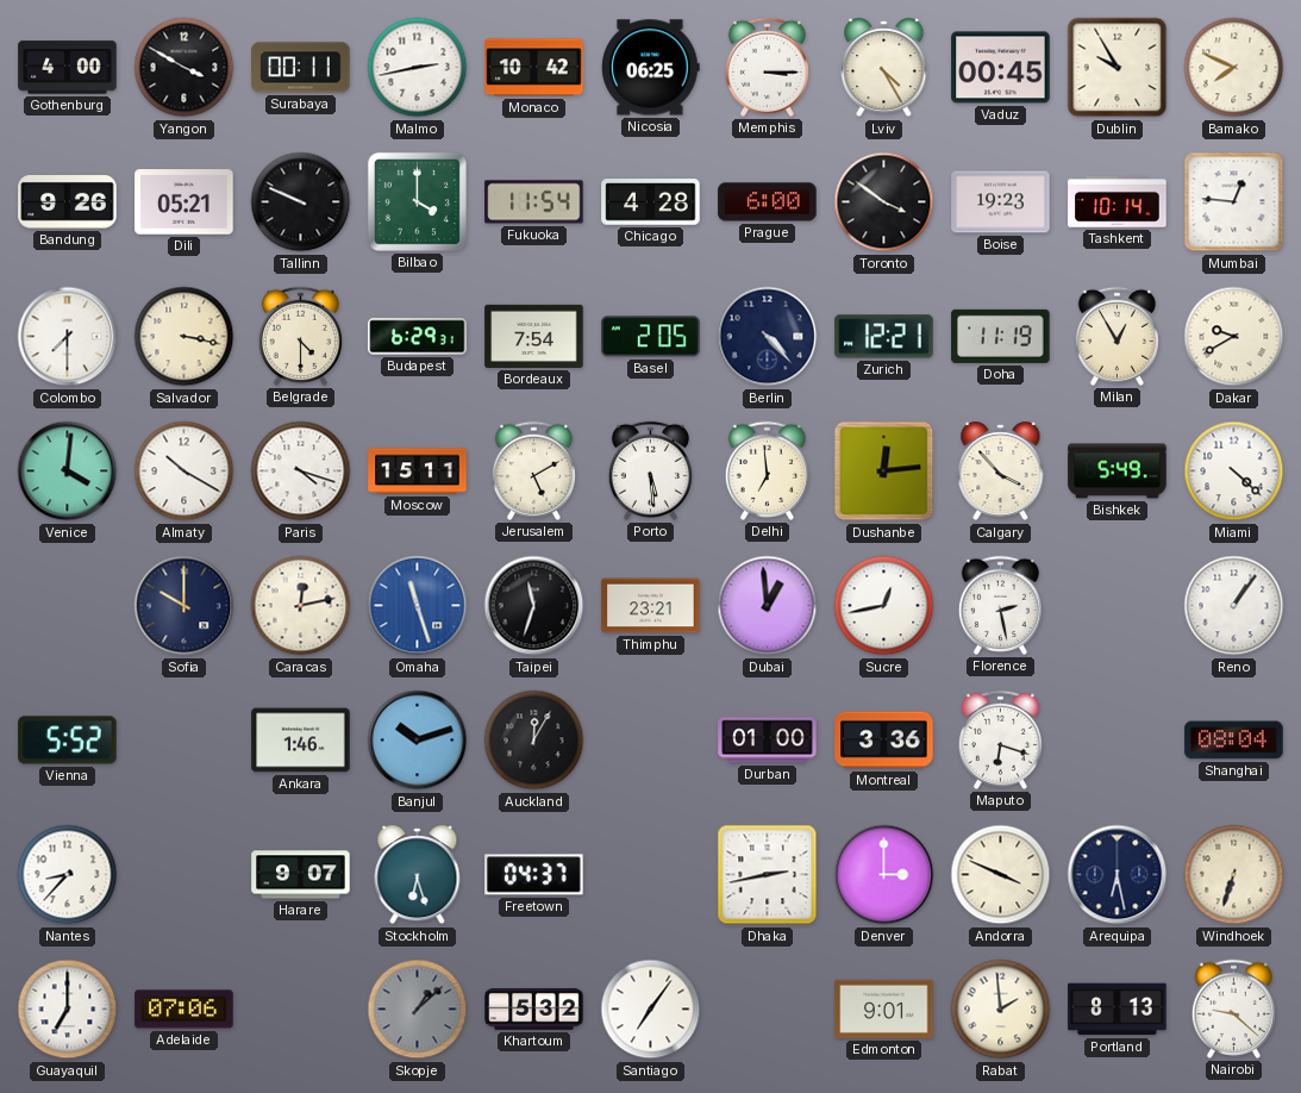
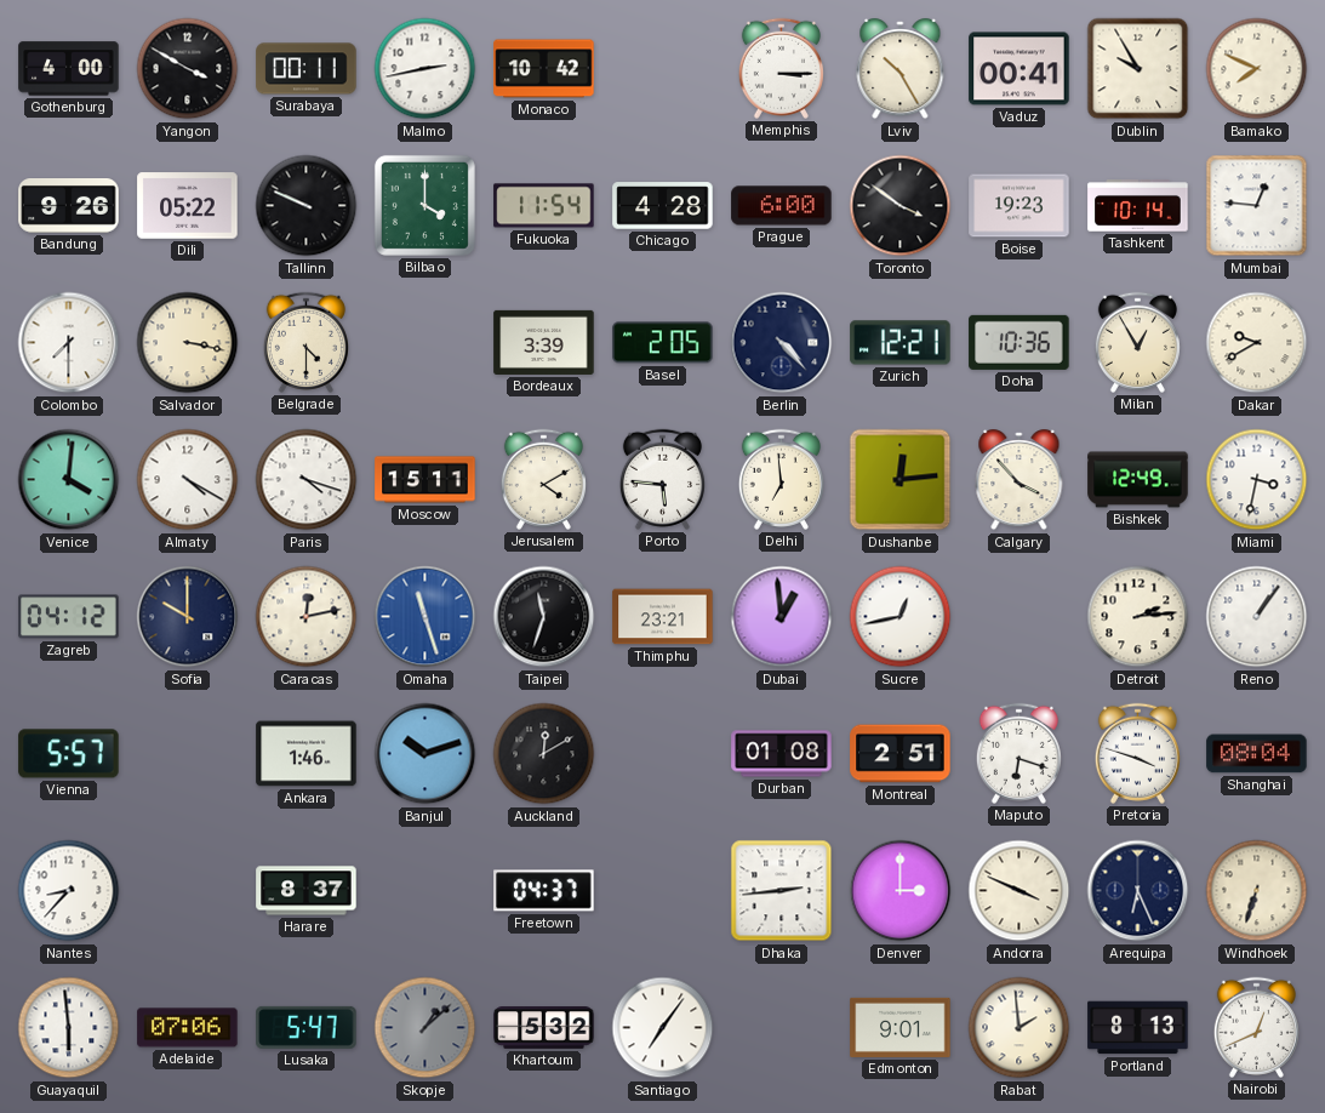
Nicosia: 06:25 -> none
Lviv: 4:25 -> 10:25
Vaduz: 00:45 -> 00:41
Dili: 05:21 -> 05:22
Budapest: 6:29 -> none
Bordeaux: 7:54 -> 3:39
Doha: 11:19 -> 10:36
Almaty: 10:20 -> 4:20
Jerusalem: 5:10 -> 4:10
Porto: 5:29 -> 5:46
Bishkek: 5:49 -> 12:49
Miami: 4:22 -> 3:32
Zagreb: none -> 04:12
Florence: 2:28 -> none
Detroit: none -> 2:14
Vienna: 5:52 -> 5:57
Auckland: 12:05 -> 12:10
Durban: 01:00 -> 01:08
Montreal: 3:36 -> 2:51
Pretoria: none -> 3:48
Harare: 9:07 -> 8:37
Stockholm: 6:27 -> none
Dhaka: 2:43 -> 2:44
Arequipa: 6:28 -> 6:26
Guayaquil: 7:00 -> 5:59
Lusaka: none -> 5:47
Nairobi: 9:22 -> 12:41
